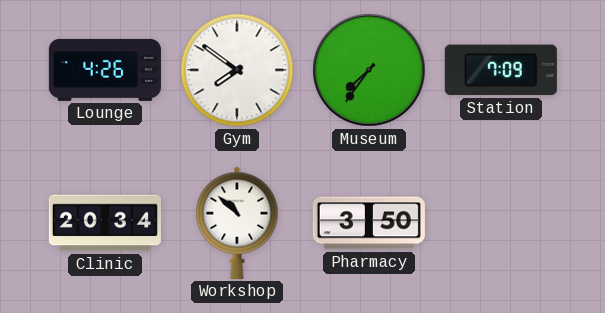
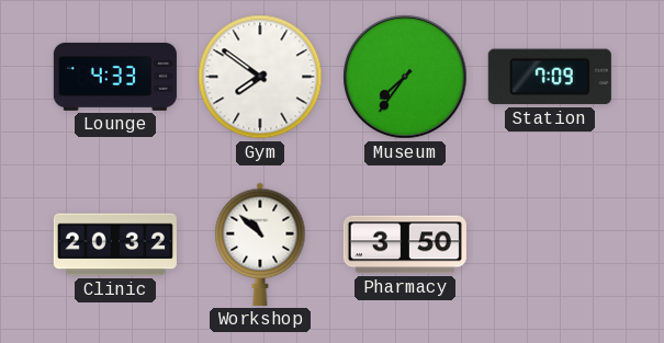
Lounge: 4:26 -> 4:33
Clinic: 20:34 -> 20:32
